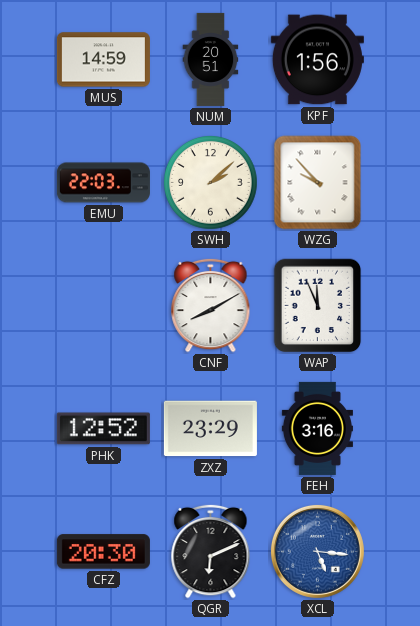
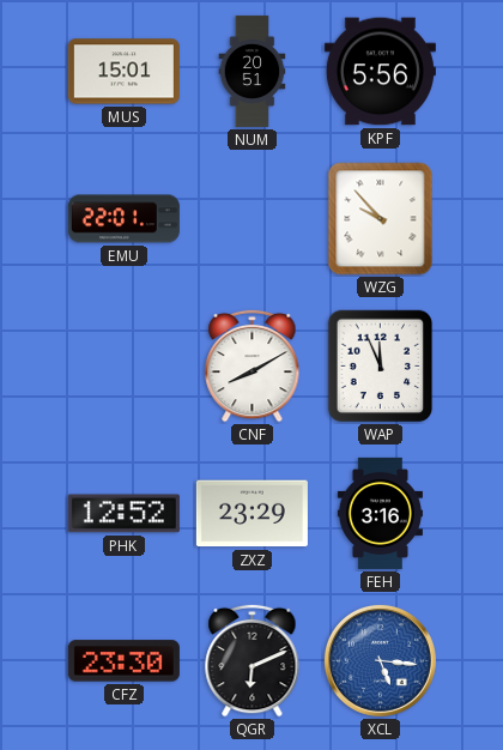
MUS: 14:59 -> 15:01
KPF: 1:56 -> 5:56
EMU: 22:03 -> 22:01
SWH: 2:08 -> none
CFZ: 20:30 -> 23:30
